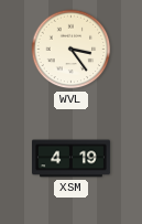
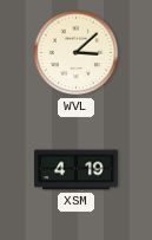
WVL: 3:24 -> 3:08
